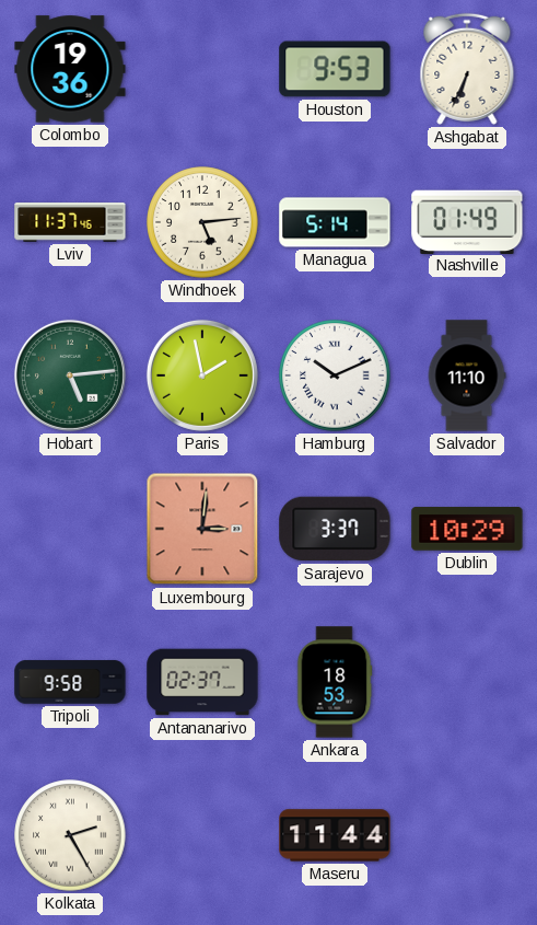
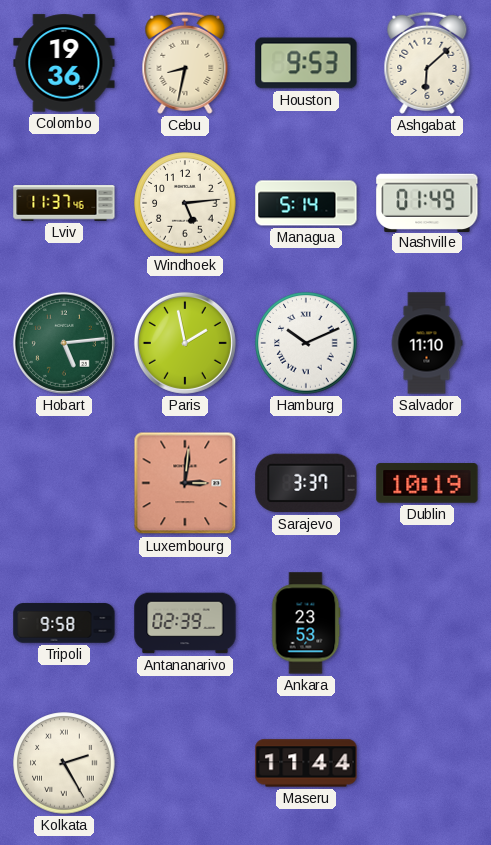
Cebu: none -> 8:32
Ashgabat: 6:34 -> 6:08
Dublin: 10:29 -> 10:19
Antananarivo: 02:37 -> 02:39
Ankara: 18:53 -> 23:53
